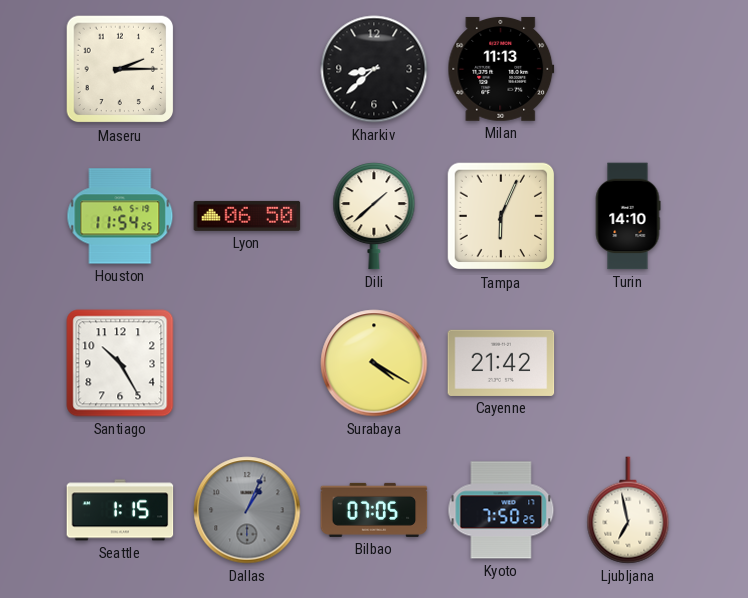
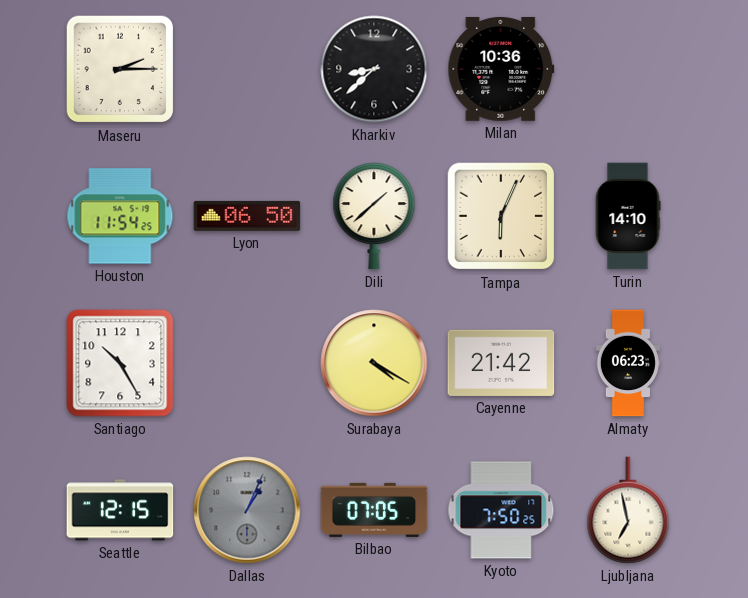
Milan: 11:13 -> 10:36
Almaty: none -> 06:23
Seattle: 1:15 -> 12:15
